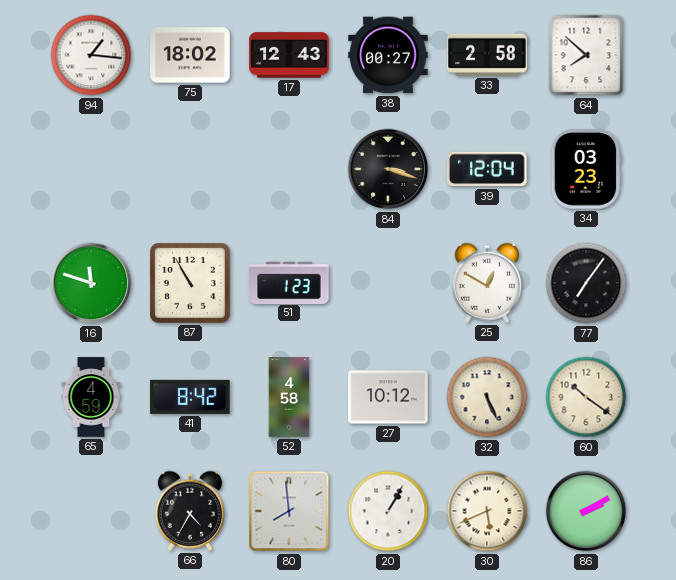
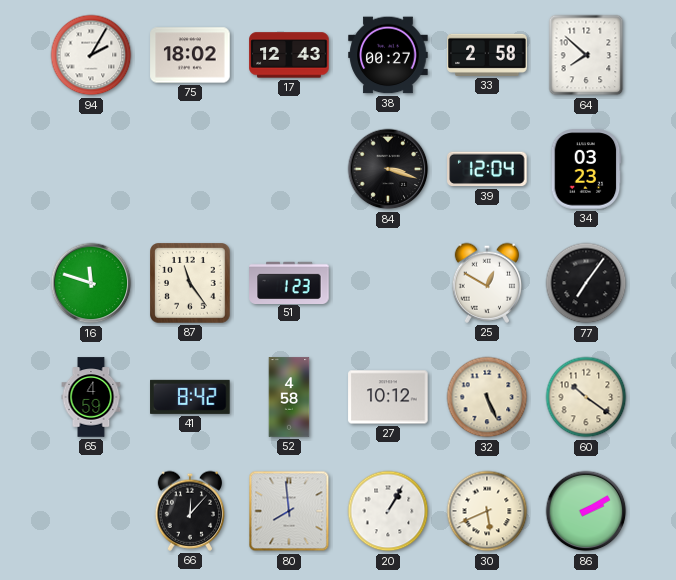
94: 1:16 -> 2:05
87: 10:55 -> 11:24
66: 4:35 -> 12:07
